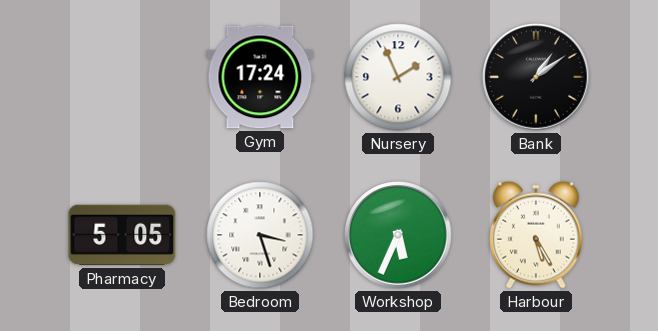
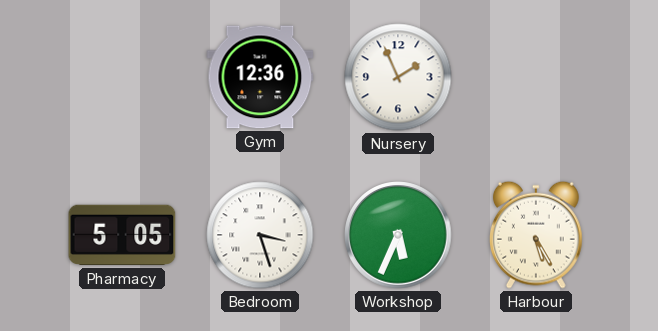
Gym: 17:24 -> 12:36
Bank: 1:09 -> none
